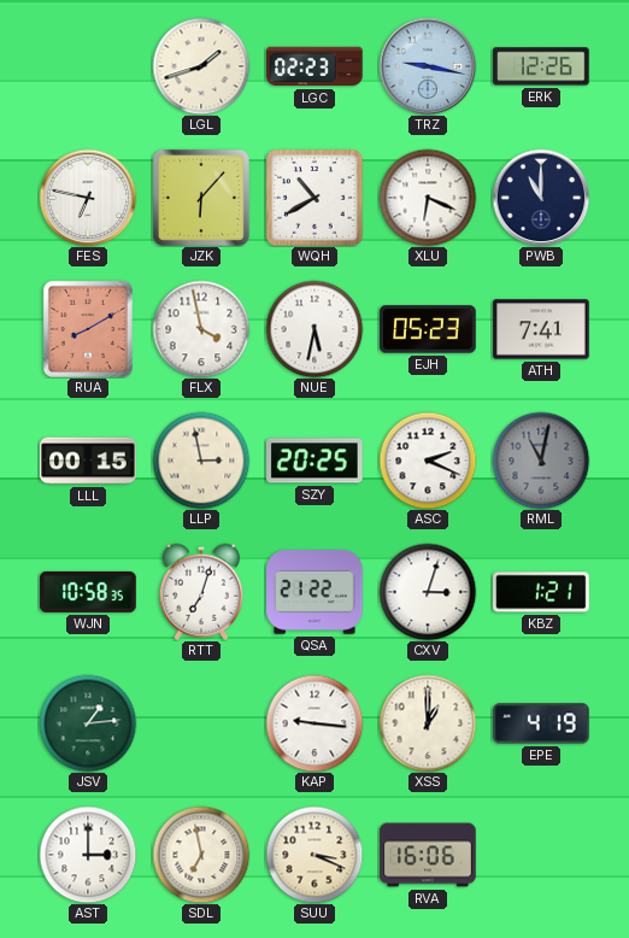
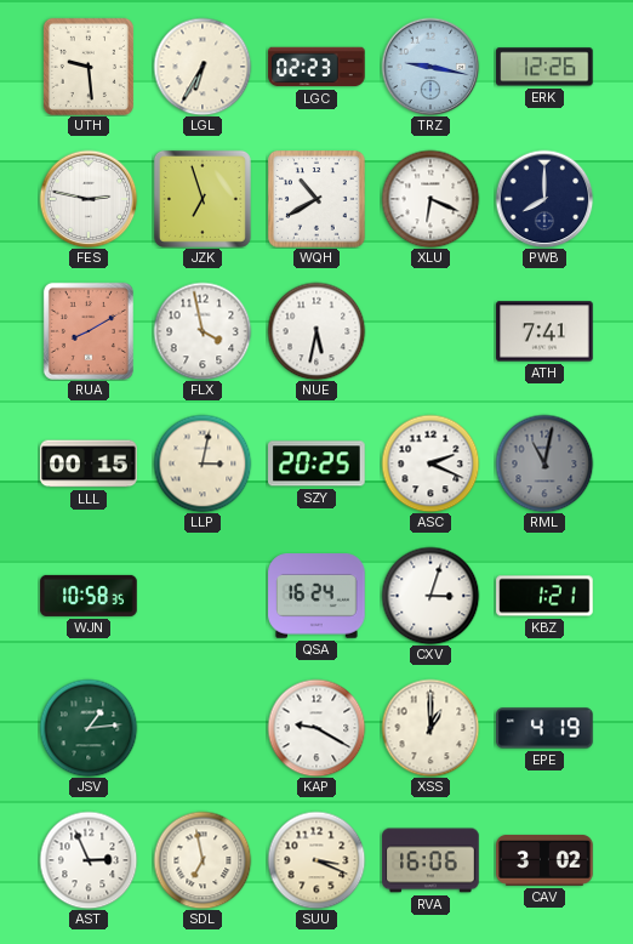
UTH: none -> 9:29
LGL: 1:42 -> 6:35
FES: 6:47 -> 2:47
JZK: 6:07 -> 6:57
PWB: 11:00 -> 8:00
EJH: 05:23 -> none
LLP: 2:58 -> 3:02
RTT: 7:03 -> none
QSA: 21:22 -> 16:24
KAP: 9:16 -> 9:20
AST: 3:00 -> 2:56
CAV: none -> 3:02
